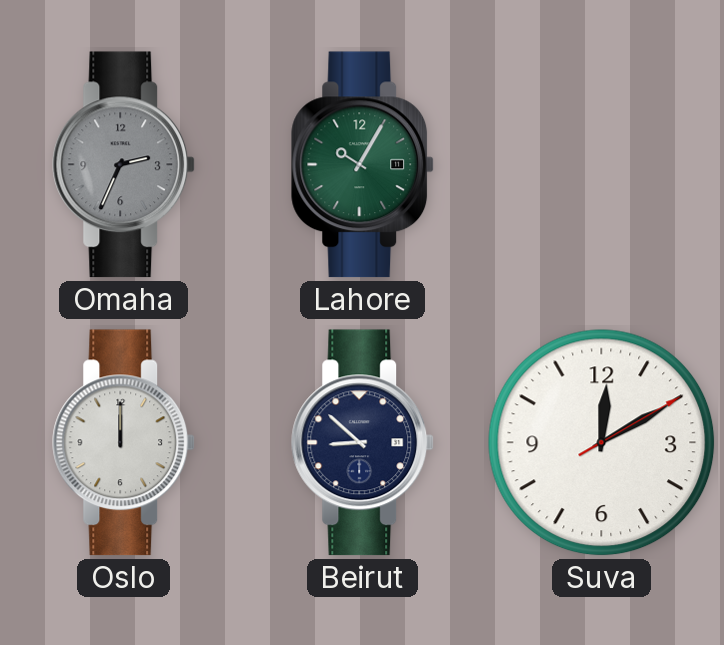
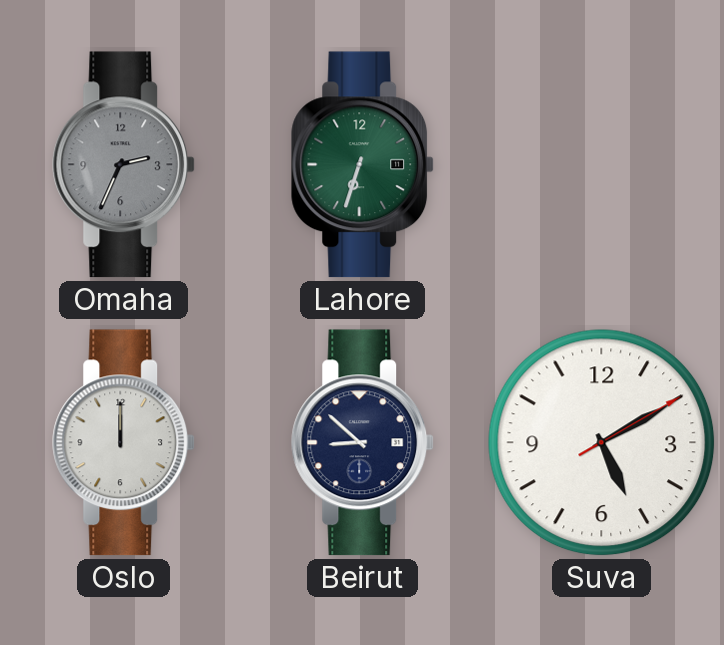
Lahore: 10:05 -> 6:33
Suva: 12:10 -> 5:10
